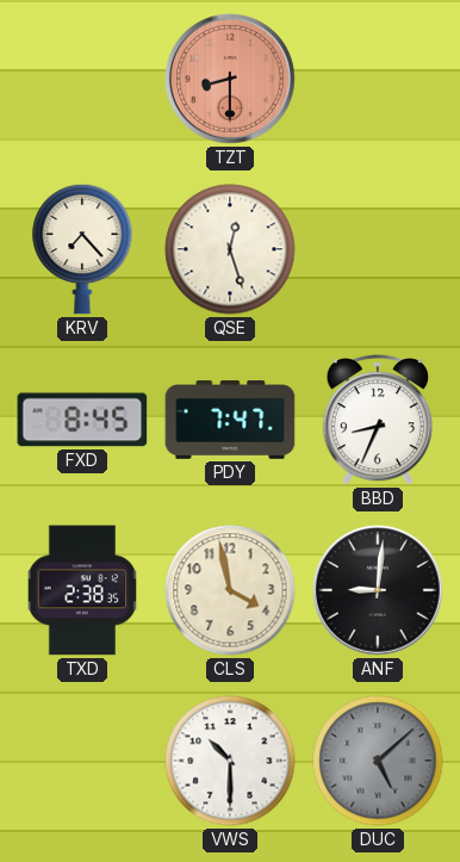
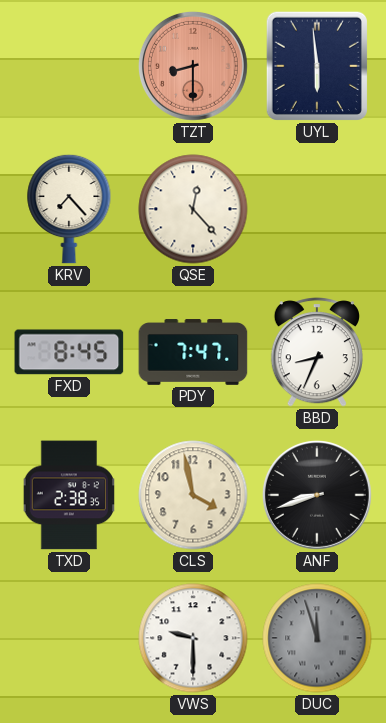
UYL: none -> 5:59
QSE: 12:27 -> 12:23
ANF: 9:01 -> 8:42
VWS: 10:30 -> 9:30
DUC: 5:08 -> 11:57
